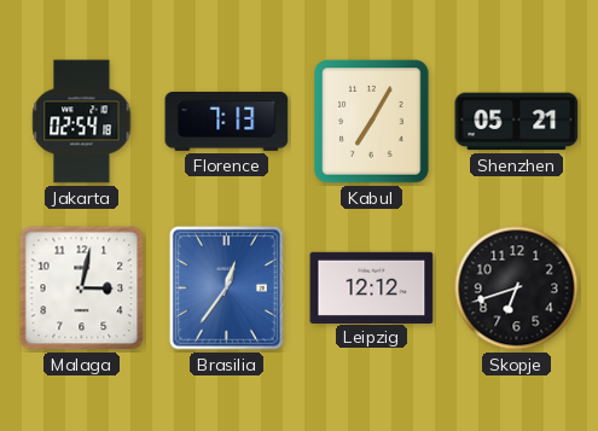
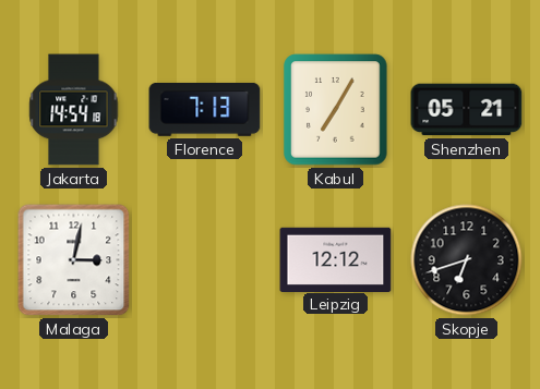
Jakarta: 02:54 -> 14:54
Brasilia: 12:36 -> none
